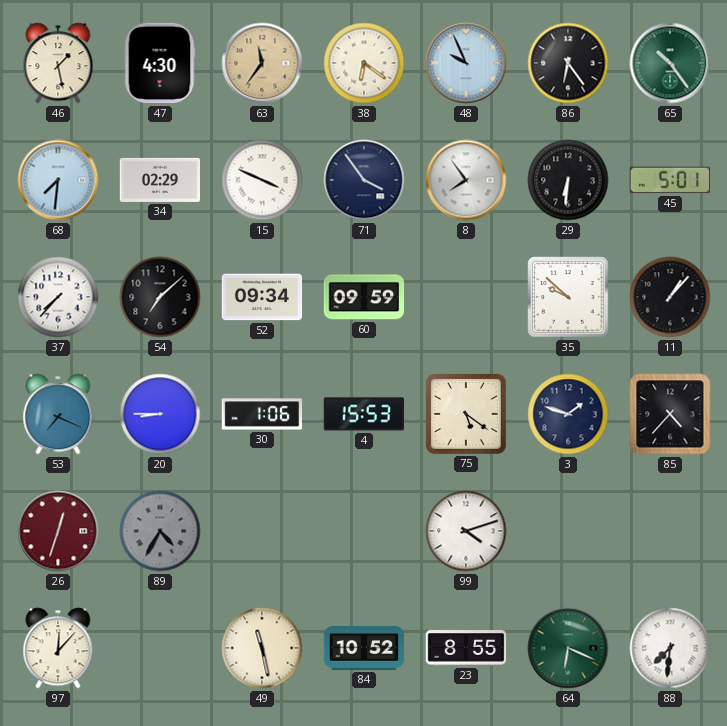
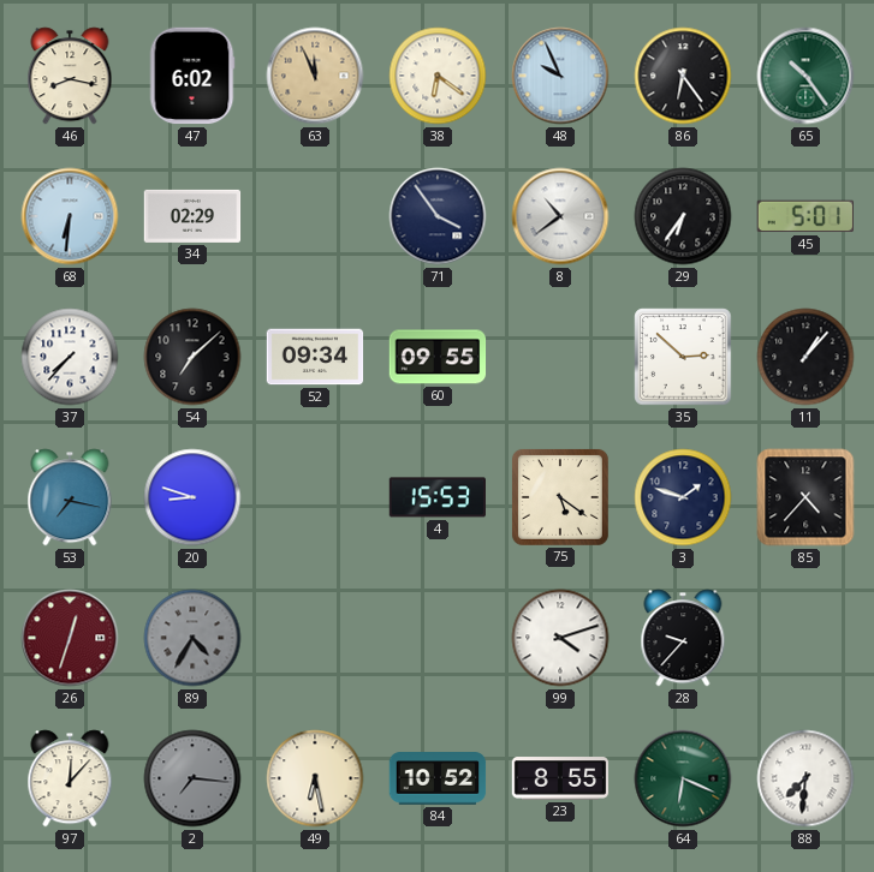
46: 1:28 -> 8:17
47: 4:30 -> 6:02
63: 11:36 -> 11:56
68: 7:31 -> 6:31
15: 3:49 -> none
8: 7:54 -> 10:39
29: 6:31 -> 6:36
60: 09:59 -> 09:55
35: 9:52 -> 2:52
53: 7:19 -> 7:17
20: 8:45 -> 8:48
30: 1:06 -> none
28: none -> 9:37
2: none -> 7:16
49: 11:28 -> 6:28
